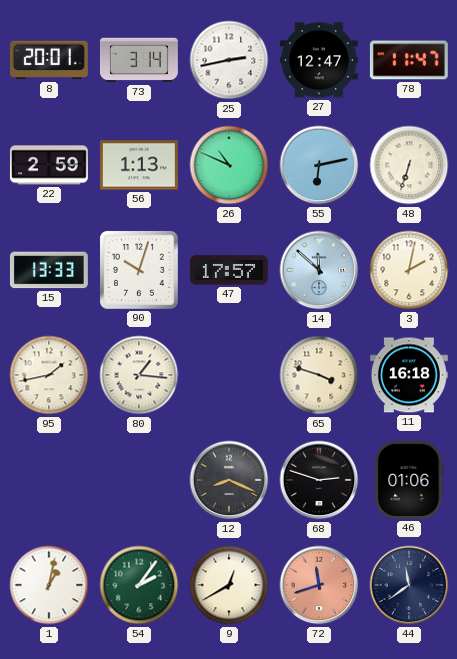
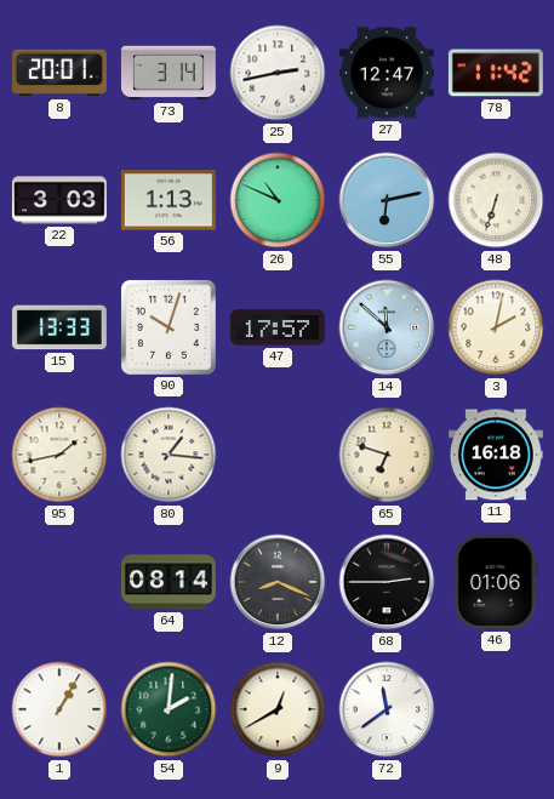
78: 11:47 -> 11:42
22: 2:59 -> 3:03
65: 3:48 -> 6:48
64: none -> 08:14
68: 2:48 -> 2:45
1: 1:02 -> 1:05
54: 2:06 -> 2:01
72: 11:42 -> 11:39
72 dial: salmon -> white
44: 11:39 -> none
